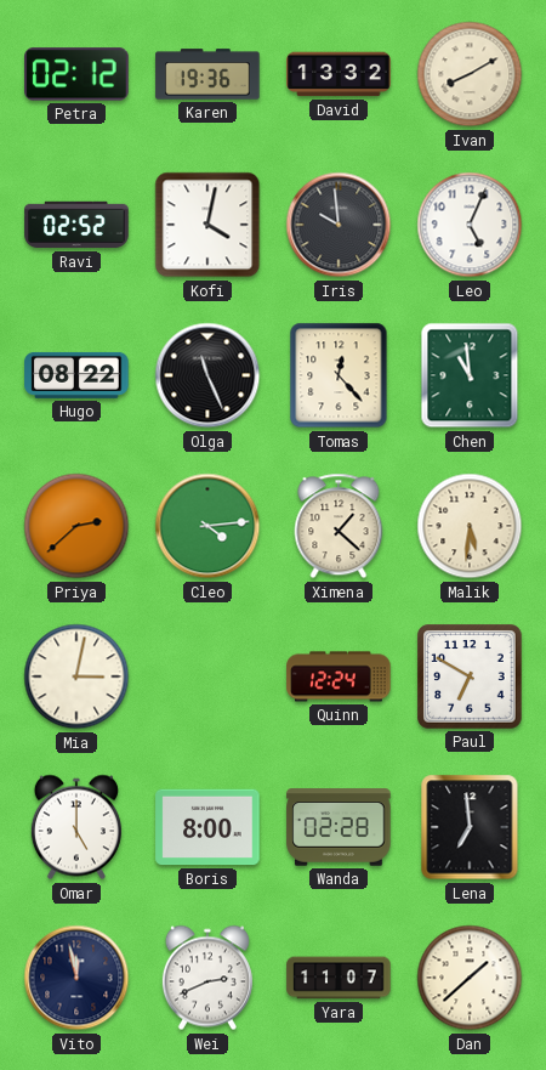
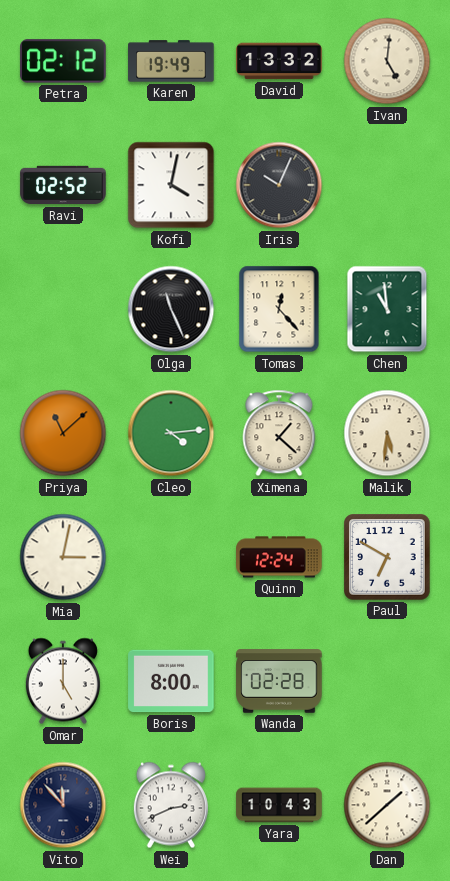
Karen: 19:36 -> 19:49
Ivan: 8:10 -> 5:01
Iris: 9:59 -> 10:04
Leo: 5:04 -> none
Hugo: 08:22 -> none
Priya: 2:38 -> 11:08
Lena: 6:59 -> none
Vito: 11:58 -> 11:53
Yara: 11:07 -> 10:43
